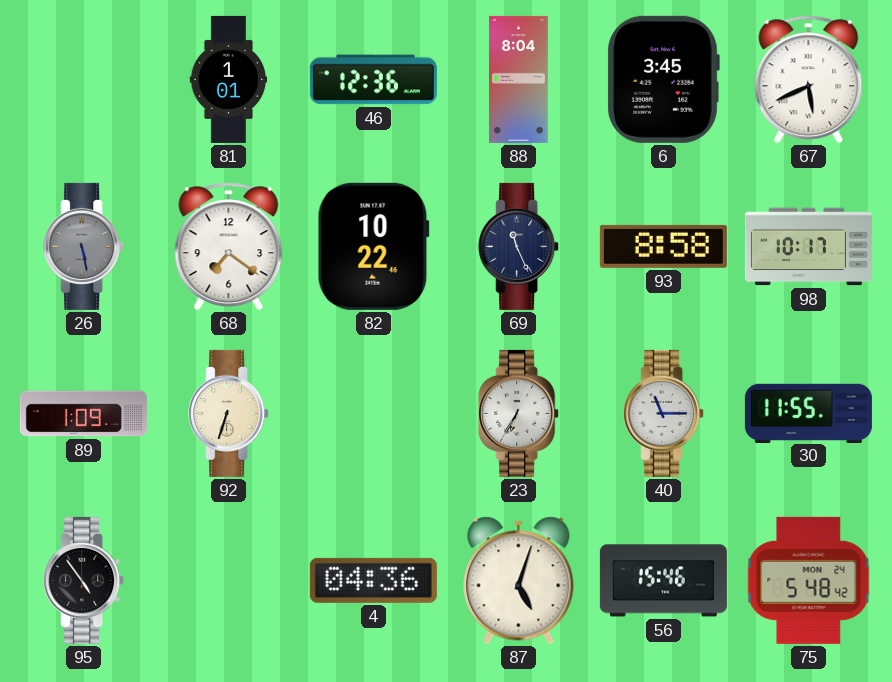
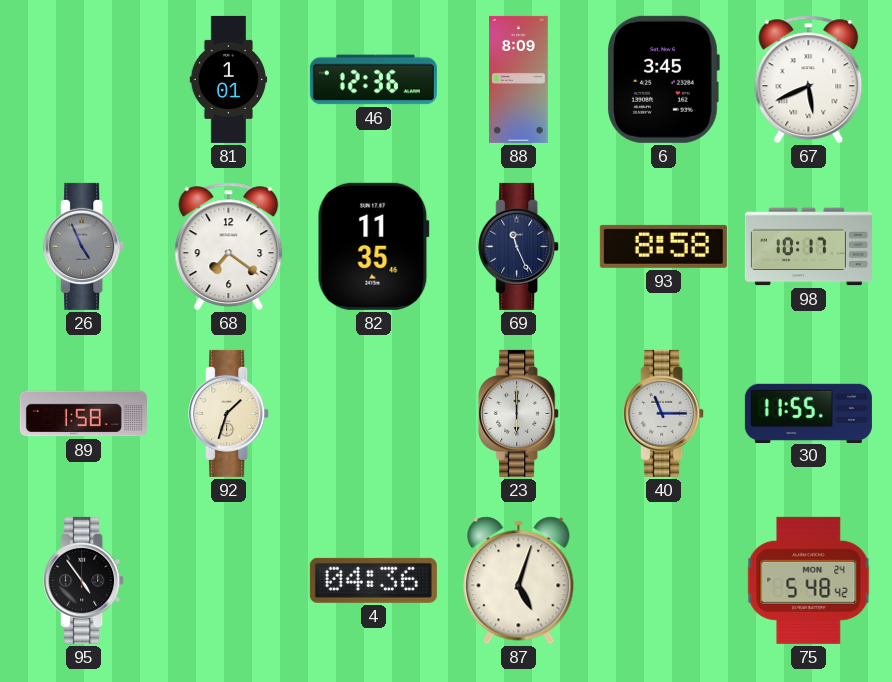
88: 8:04 -> 8:09
26: 5:28 -> 4:56
82: 10:22 -> 11:35
89: 1:09 -> 1:58
92: 6:33 -> 1:33
23: 6:35 -> 6:00
56: 15:46 -> none
